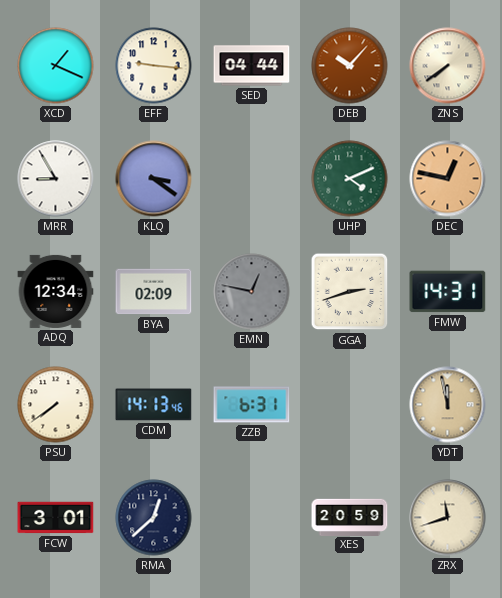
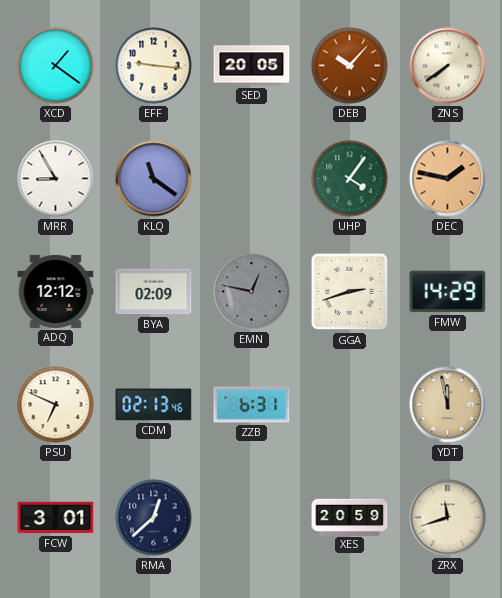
XCD: 1:19 -> 1:21
SED: 04:44 -> 20:05
KLQ: 3:21 -> 11:21
UHP: 4:11 -> 4:06
DEC: 12:47 -> 1:47
ADQ: 12:34 -> 12:12
FMW: 14:31 -> 14:29
PSU: 7:39 -> 6:49
CDM: 14:13 -> 02:13
